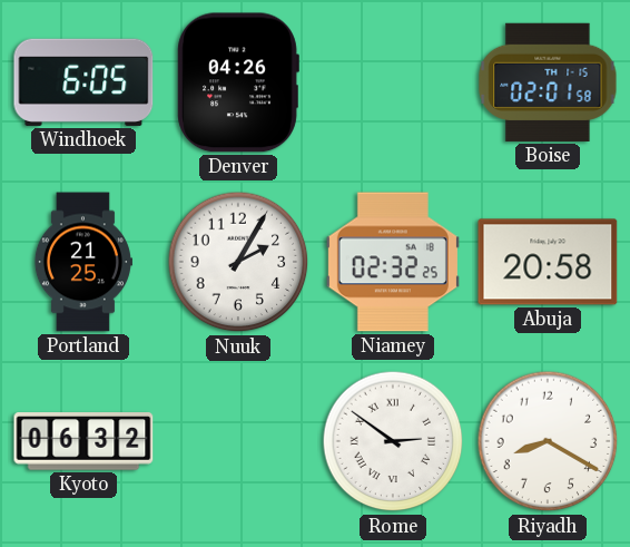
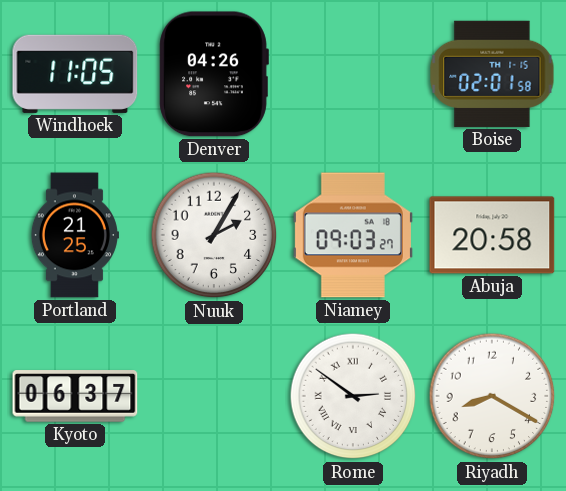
Windhoek: 6:05 -> 11:05
Niamey: 02:32 -> 09:03
Kyoto: 06:32 -> 06:37
